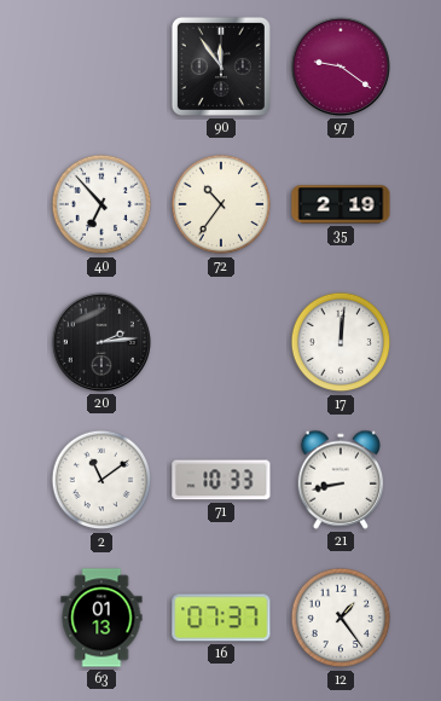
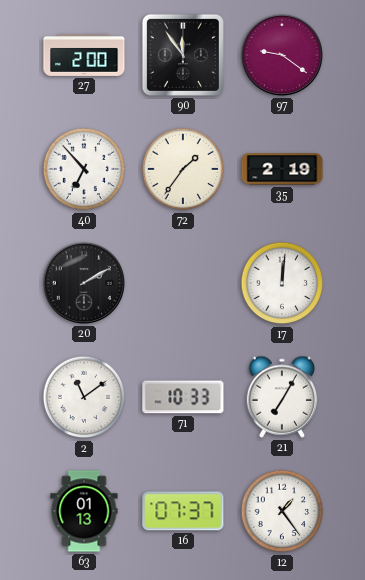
27: none -> 2:00
72: 10:36 -> 1:36
20: 2:14 -> 2:10
21: 8:43 -> 7:05
